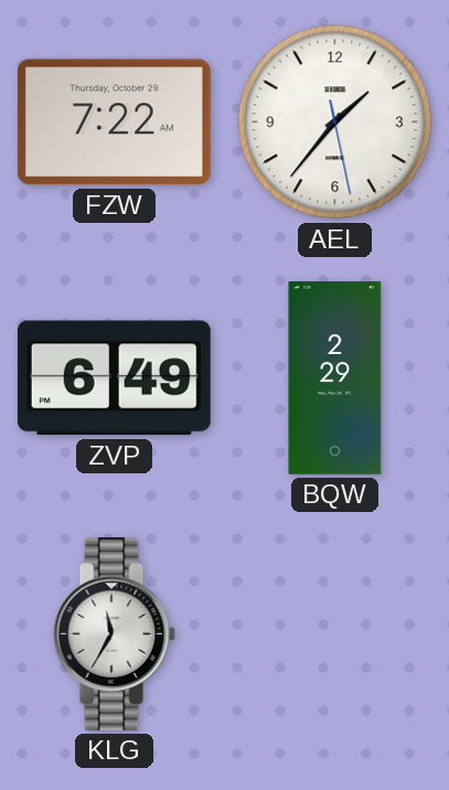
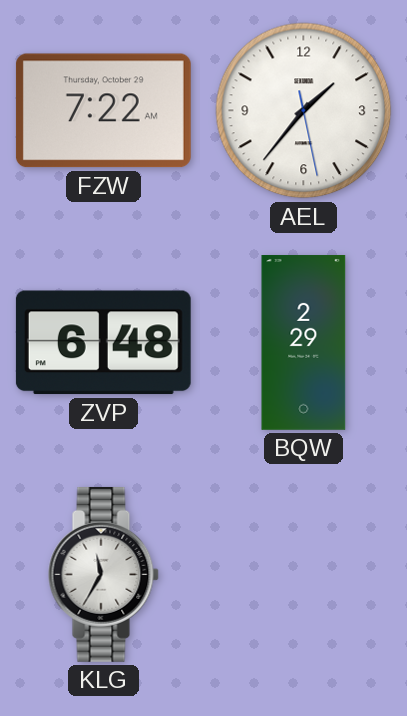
ZVP: 6:49 -> 6:48
